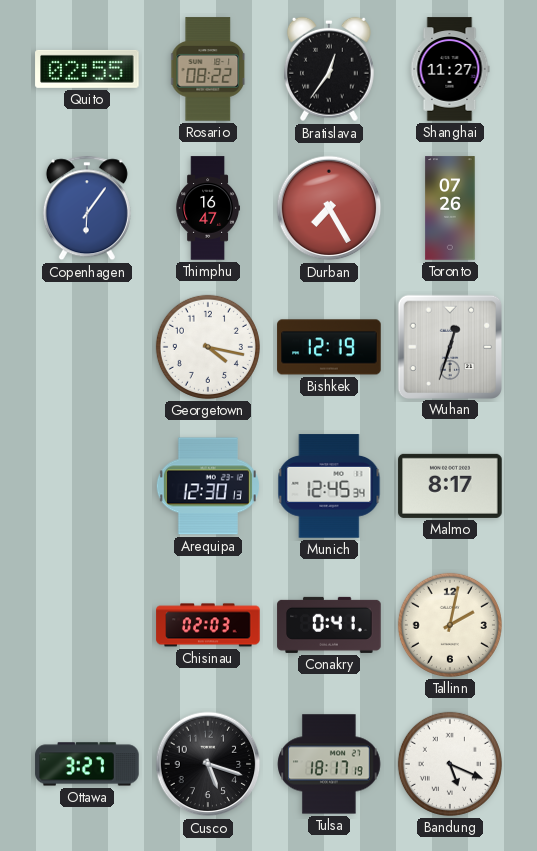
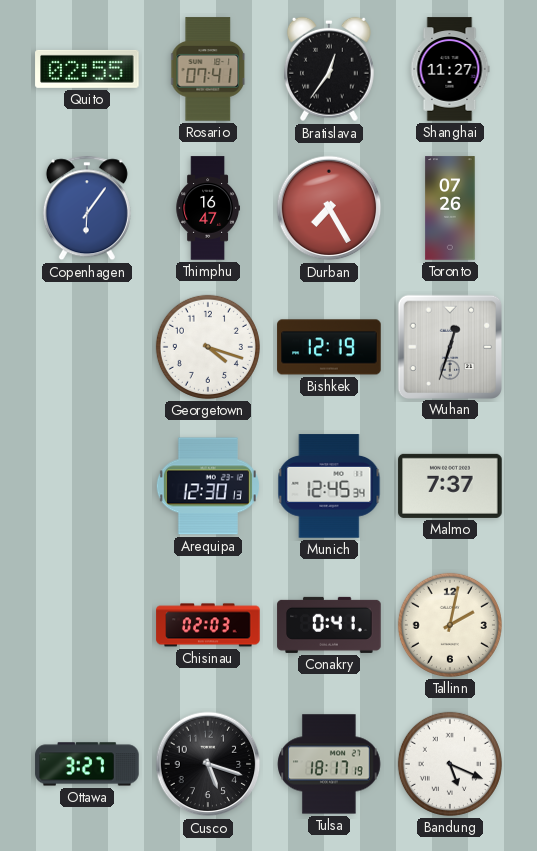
Rosario: 08:22 -> 07:41
Georgetown: 4:17 -> 4:18
Malmo: 8:17 -> 7:37
